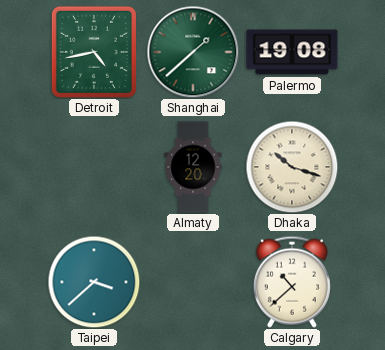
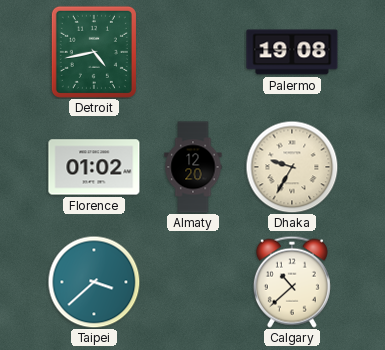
Shanghai: 1:38 -> none
Florence: none -> 01:02
Dhaka: 10:18 -> 9:35
